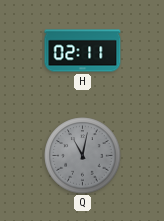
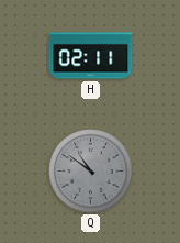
Q: 11:02 -> 10:51
